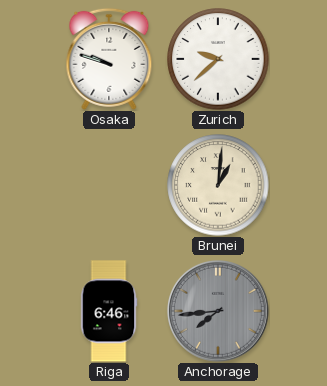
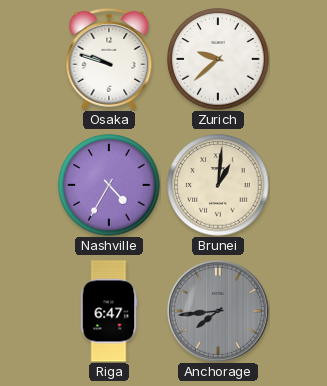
Nashville: none -> 4:35
Riga: 6:46 -> 6:47
